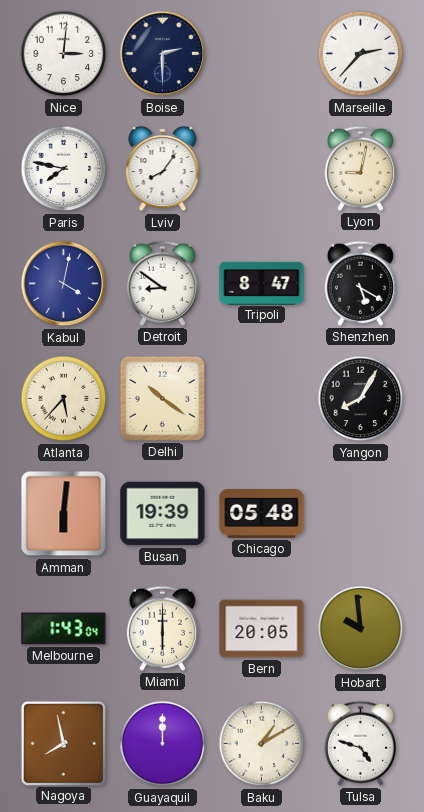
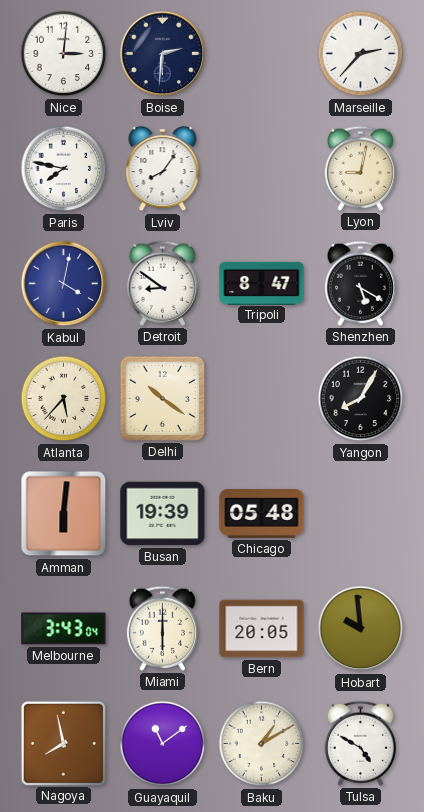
Boise: 2:30 -> 2:31
Melbourne: 1:43 -> 3:43
Guayaquil: 12:00 -> 11:09
Tulsa: 4:48 -> 4:50
